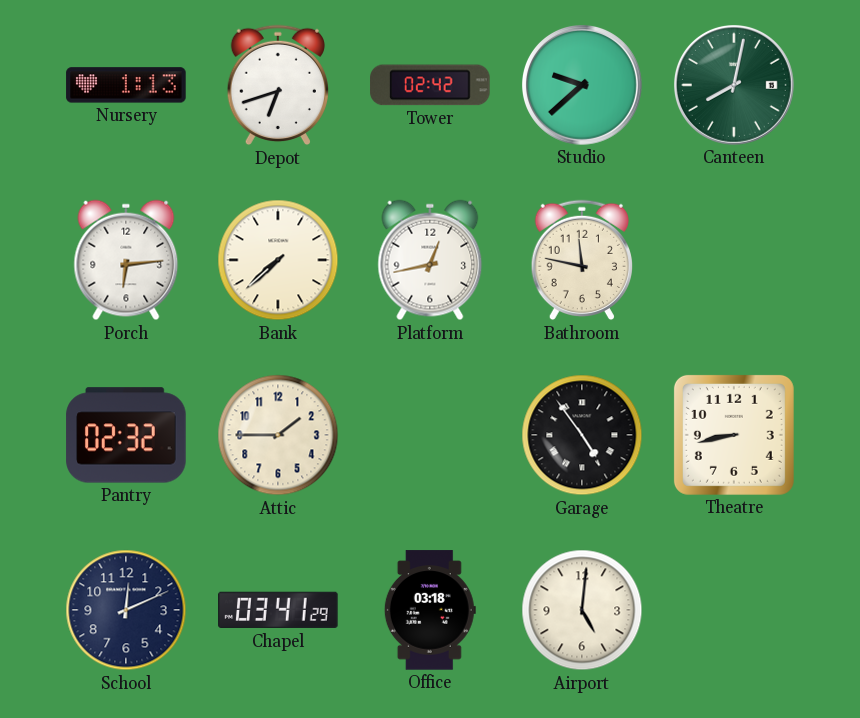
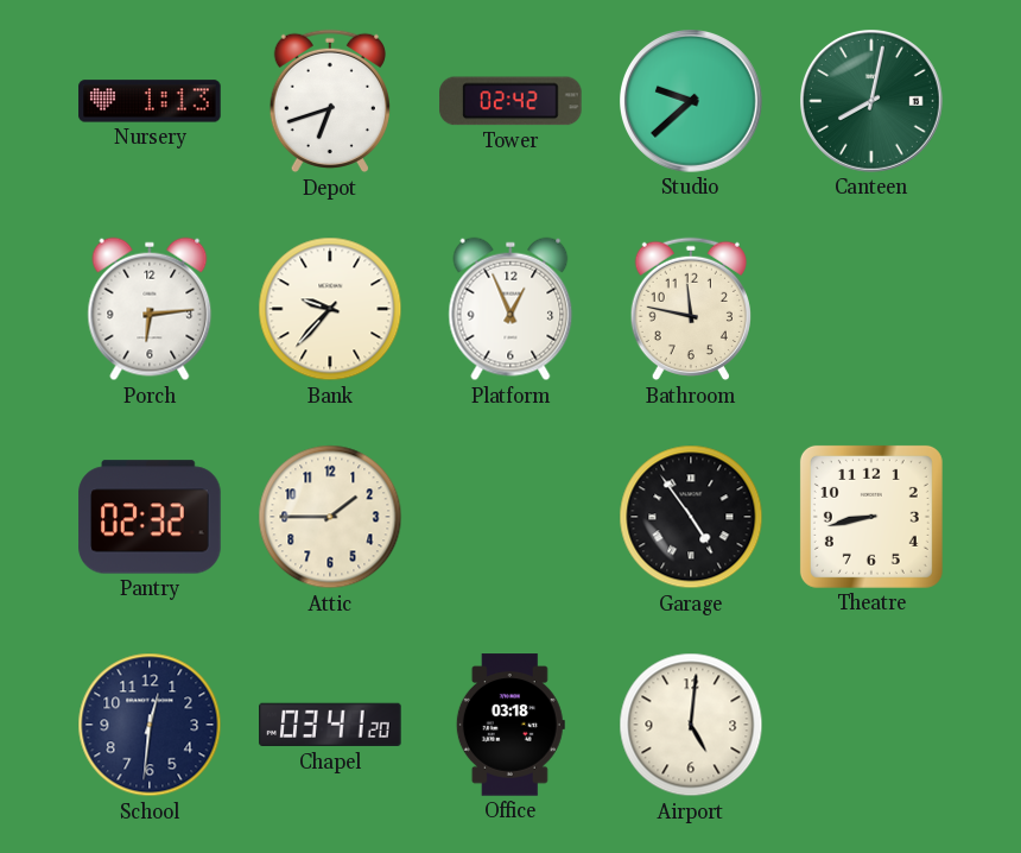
Bank: 7:38 -> 9:37
Platform: 12:43 -> 12:56
School: 12:11 -> 12:31
Chapel: 03:41:29 -> 03:41:20
